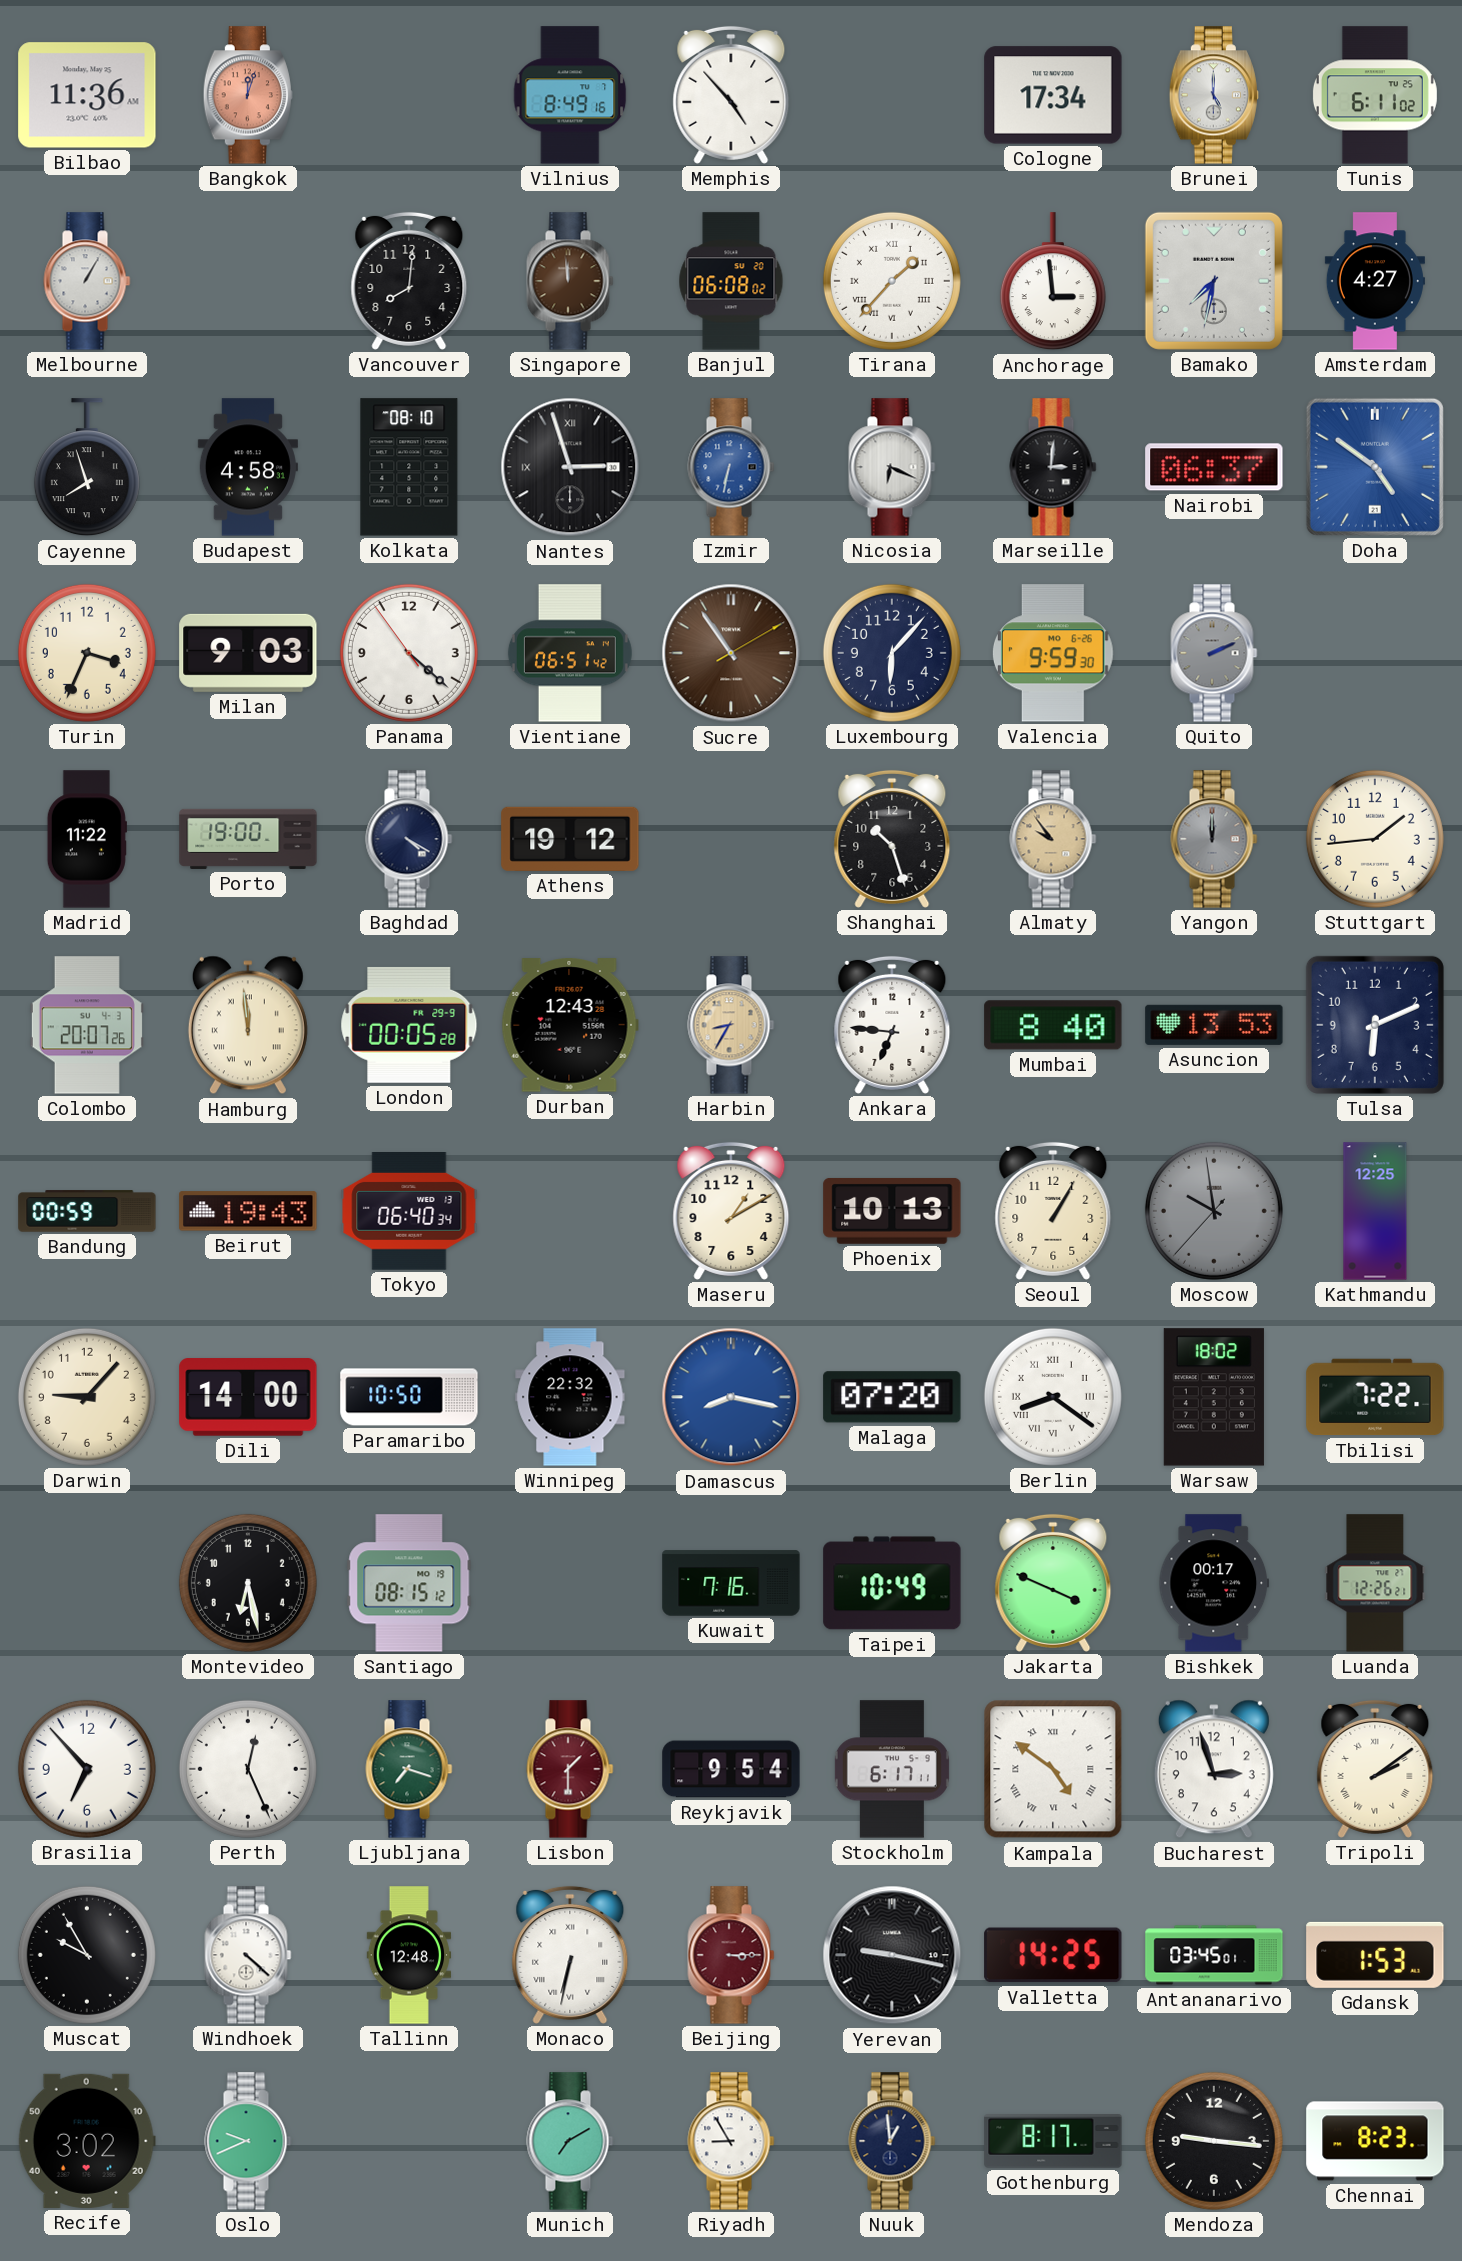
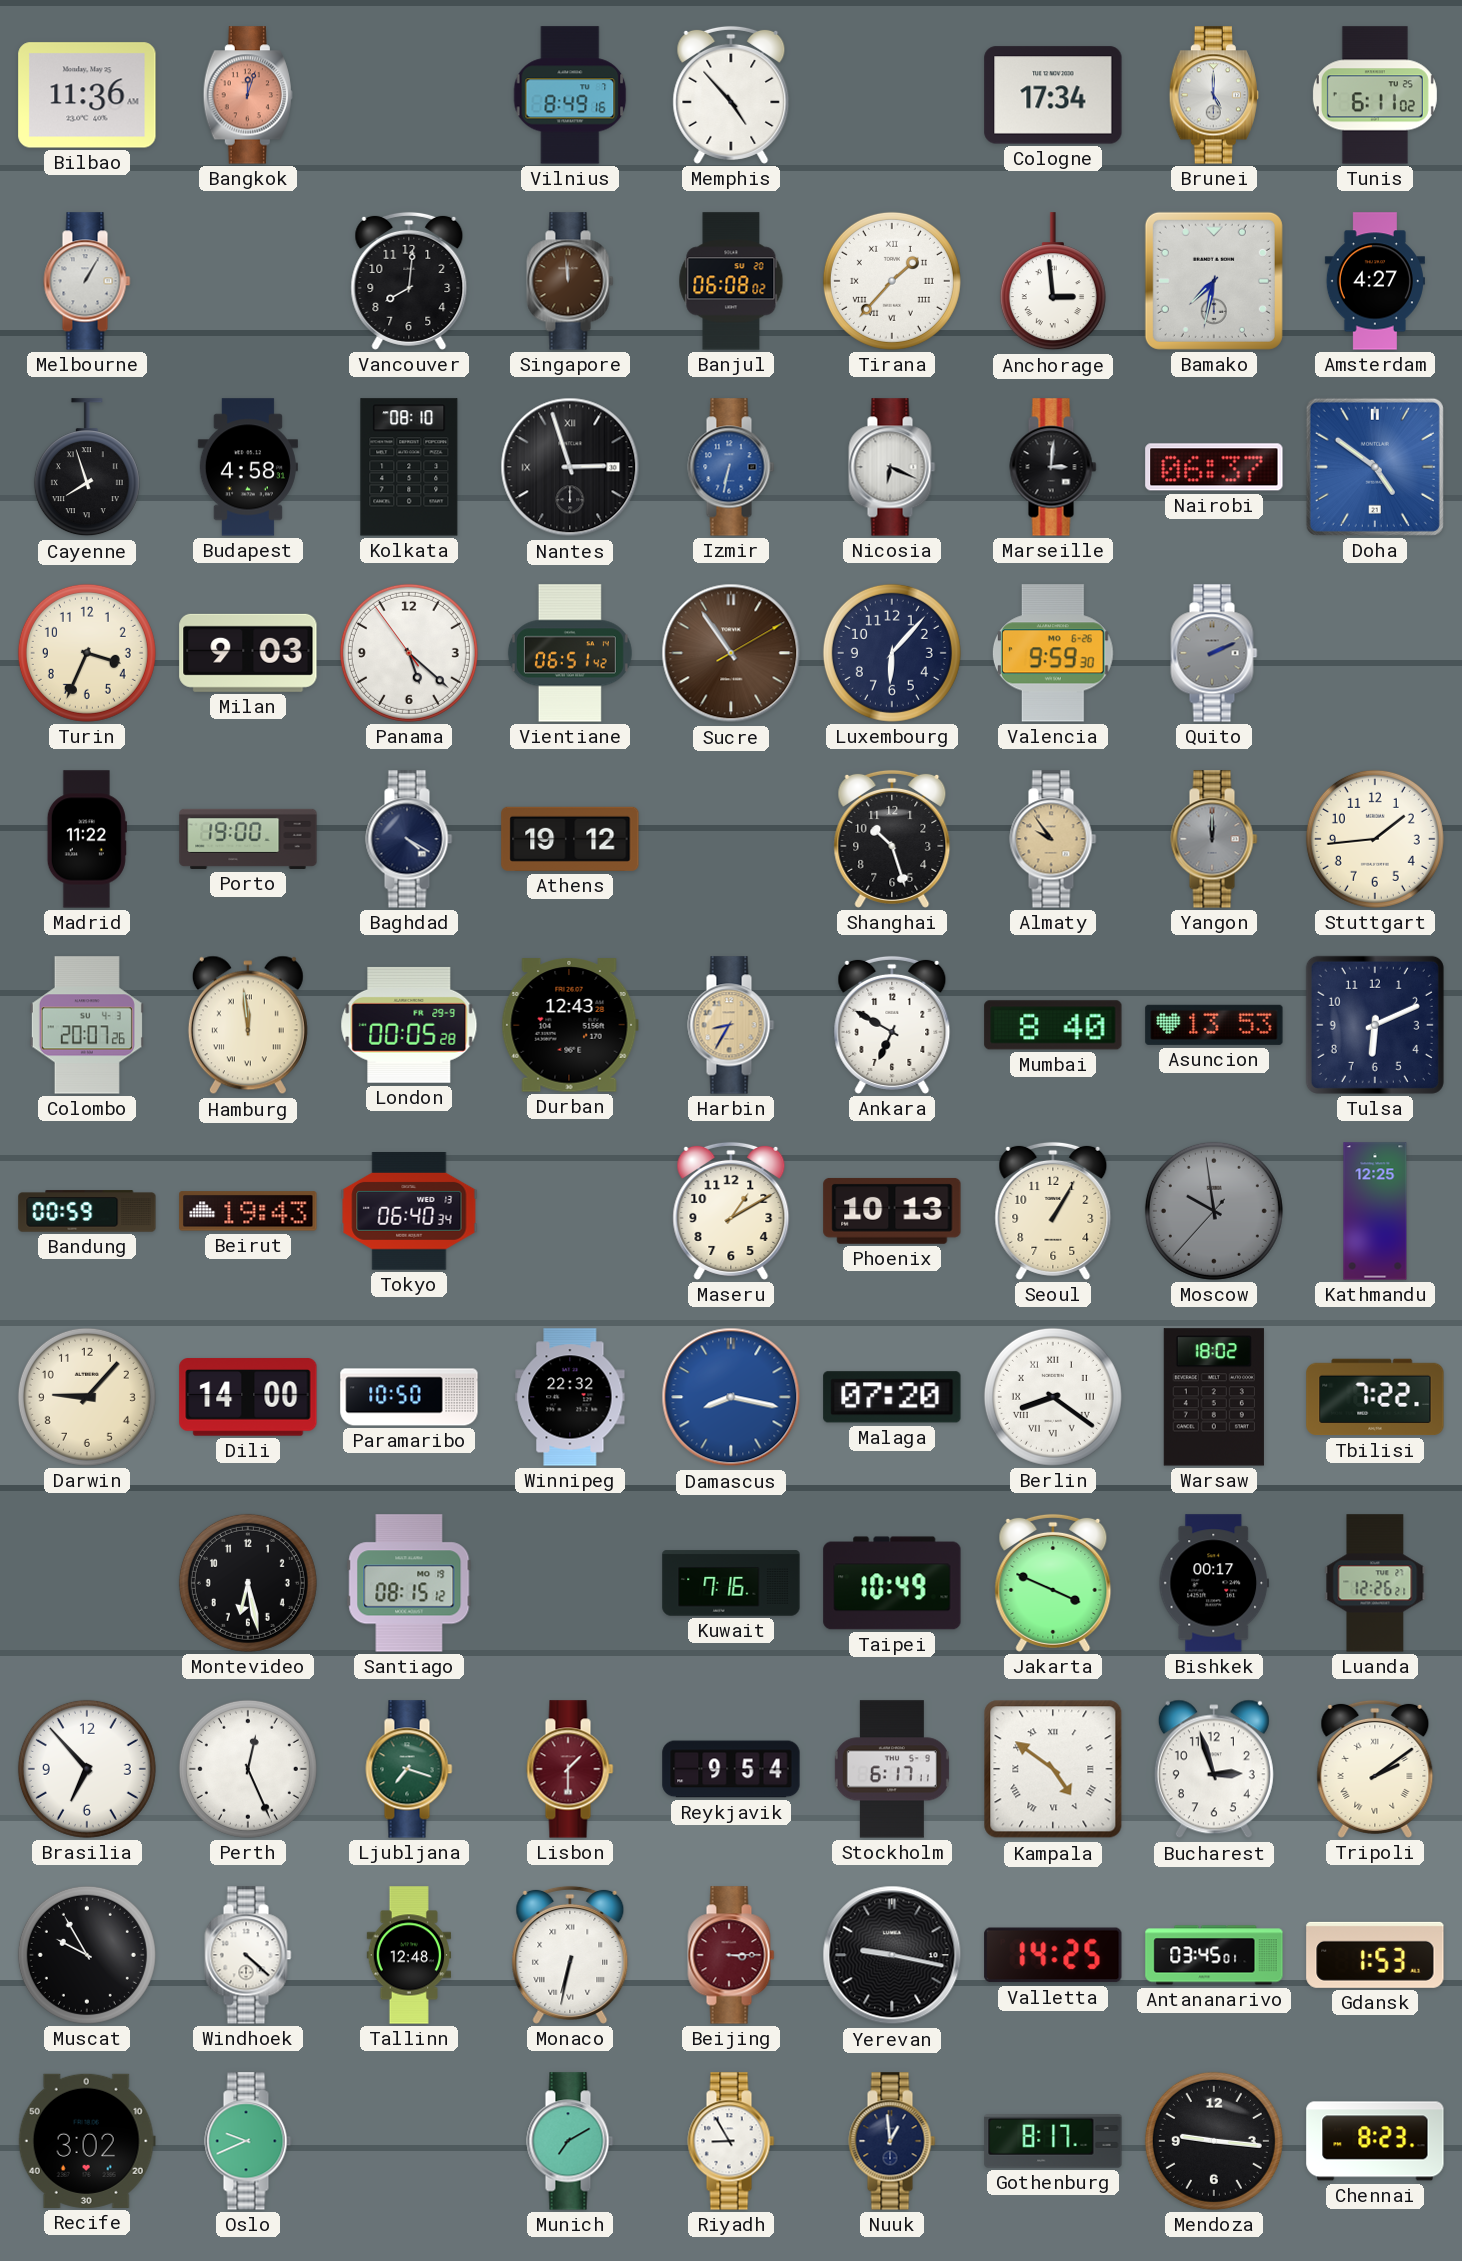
Panama: 4:21 -> 5:21
Ankara: 6:46 -> 6:50
